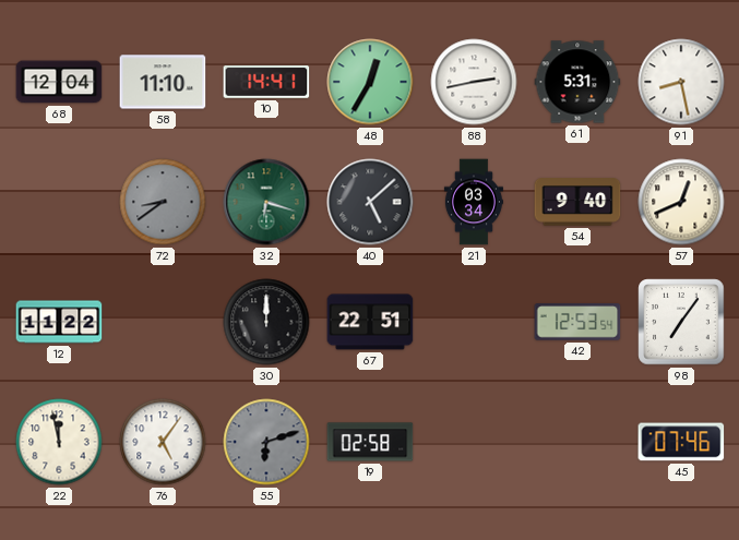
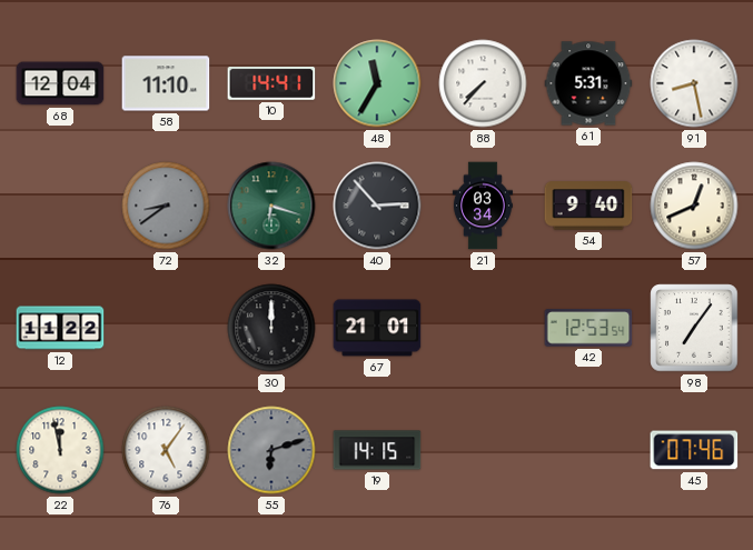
48: 12:35 -> 11:35
88: 2:43 -> 7:37
40: 5:08 -> 2:53
67: 22:51 -> 21:01
19: 02:58 -> 14:15
